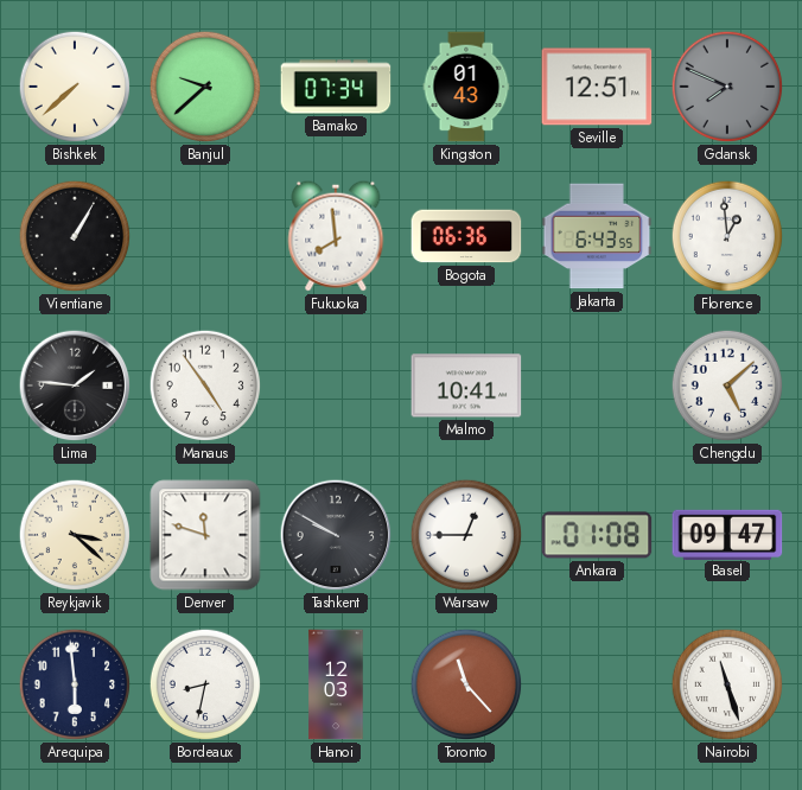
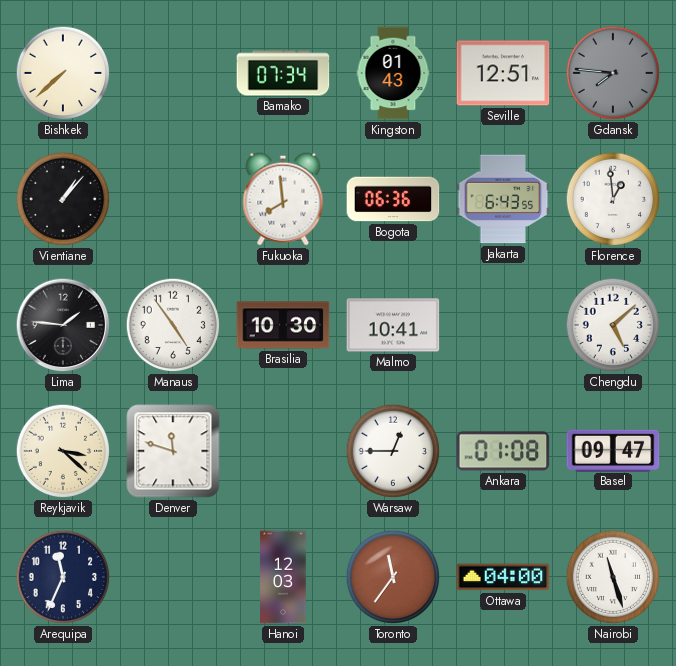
Banjul: 9:38 -> none
Gdansk: 7:49 -> 7:46
Vientiane: 1:05 -> 1:07
Brasilia: none -> 10:30
Tashkent: 9:50 -> none
Arequipa: 5:59 -> 11:34
Bordeaux: 8:32 -> none
Toronto: 11:23 -> 11:36
Ottawa: none -> 04:00
